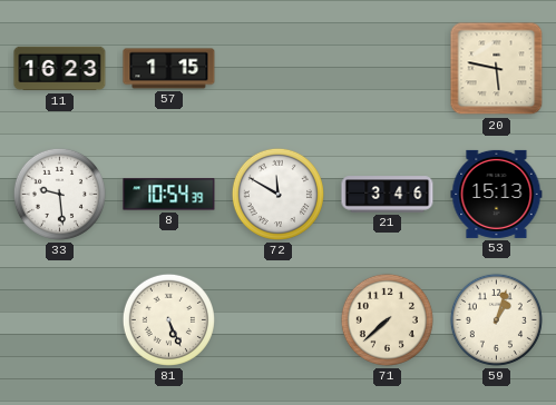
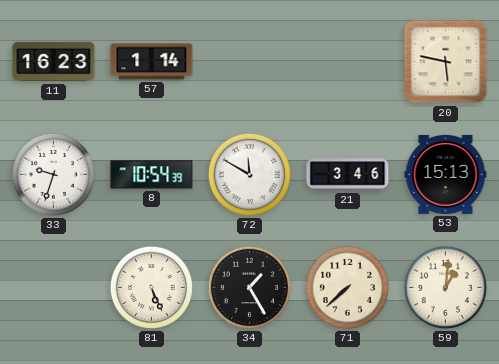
57: 1:15 -> 1:14
33: 9:29 -> 9:33
34: none -> 1:25
59: 1:03 -> 1:01
